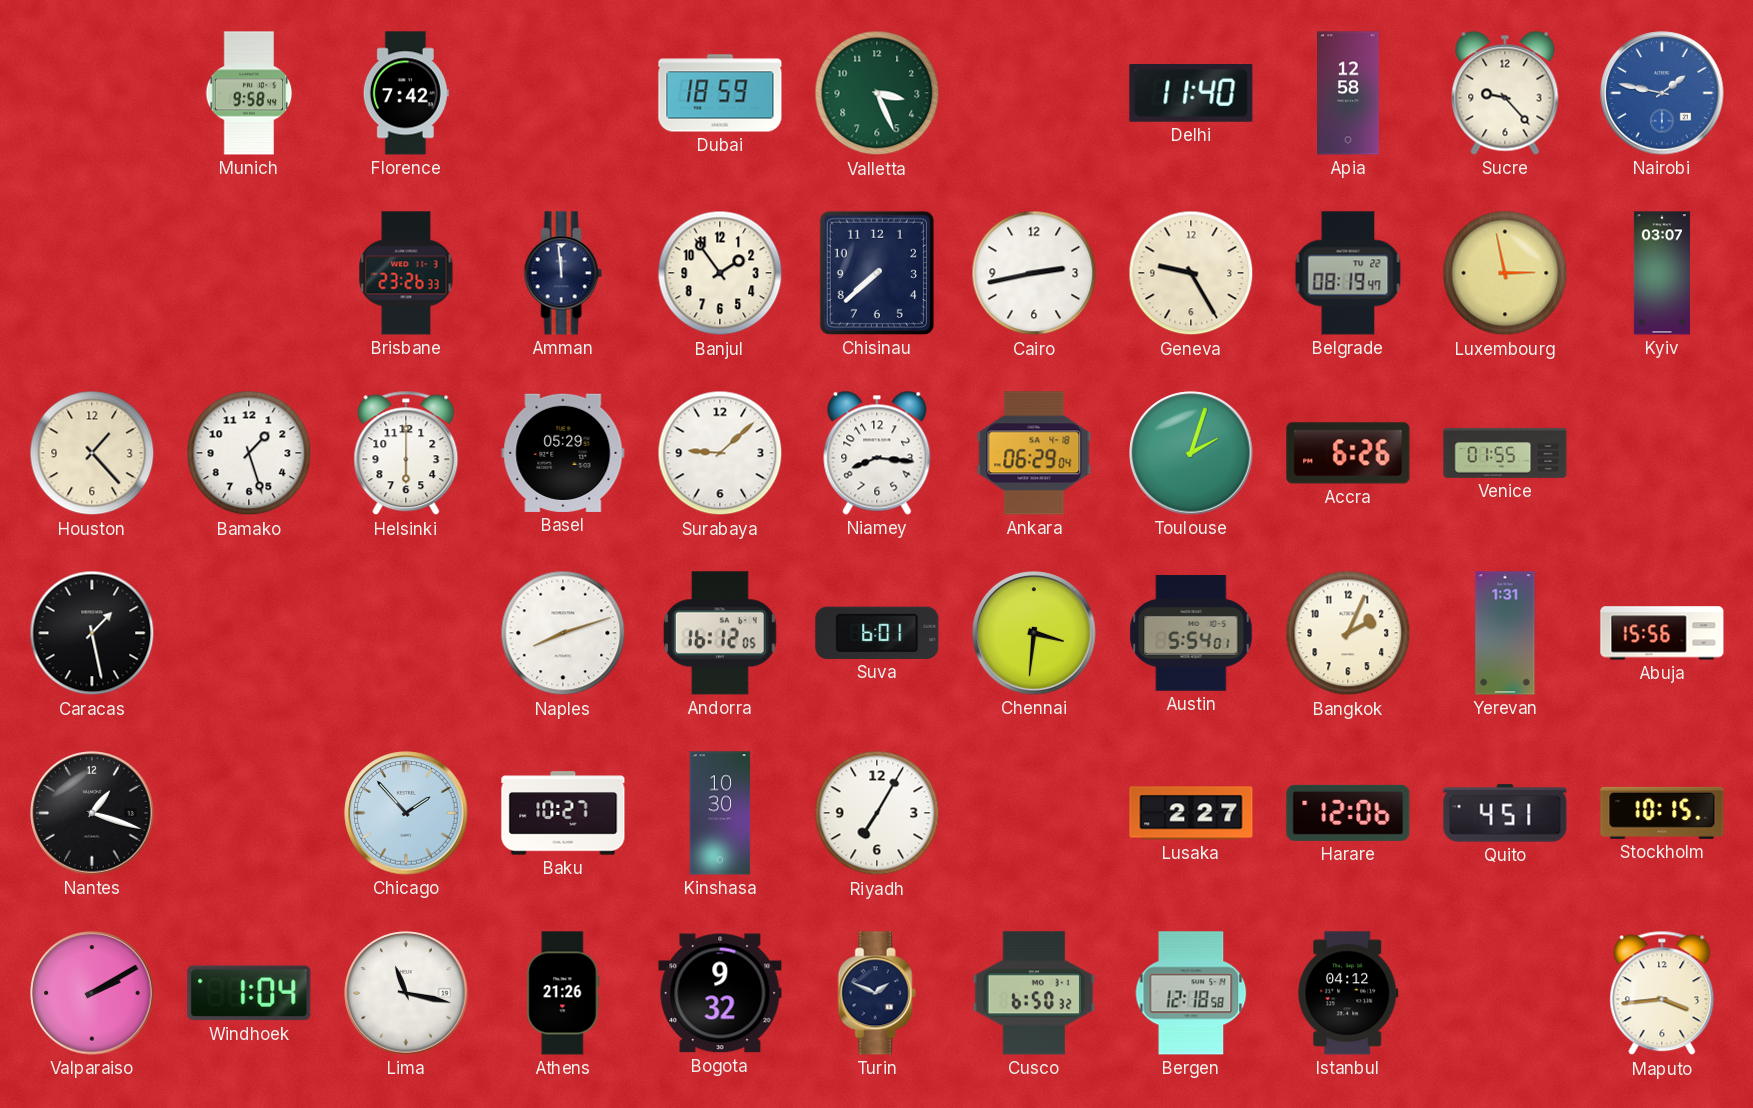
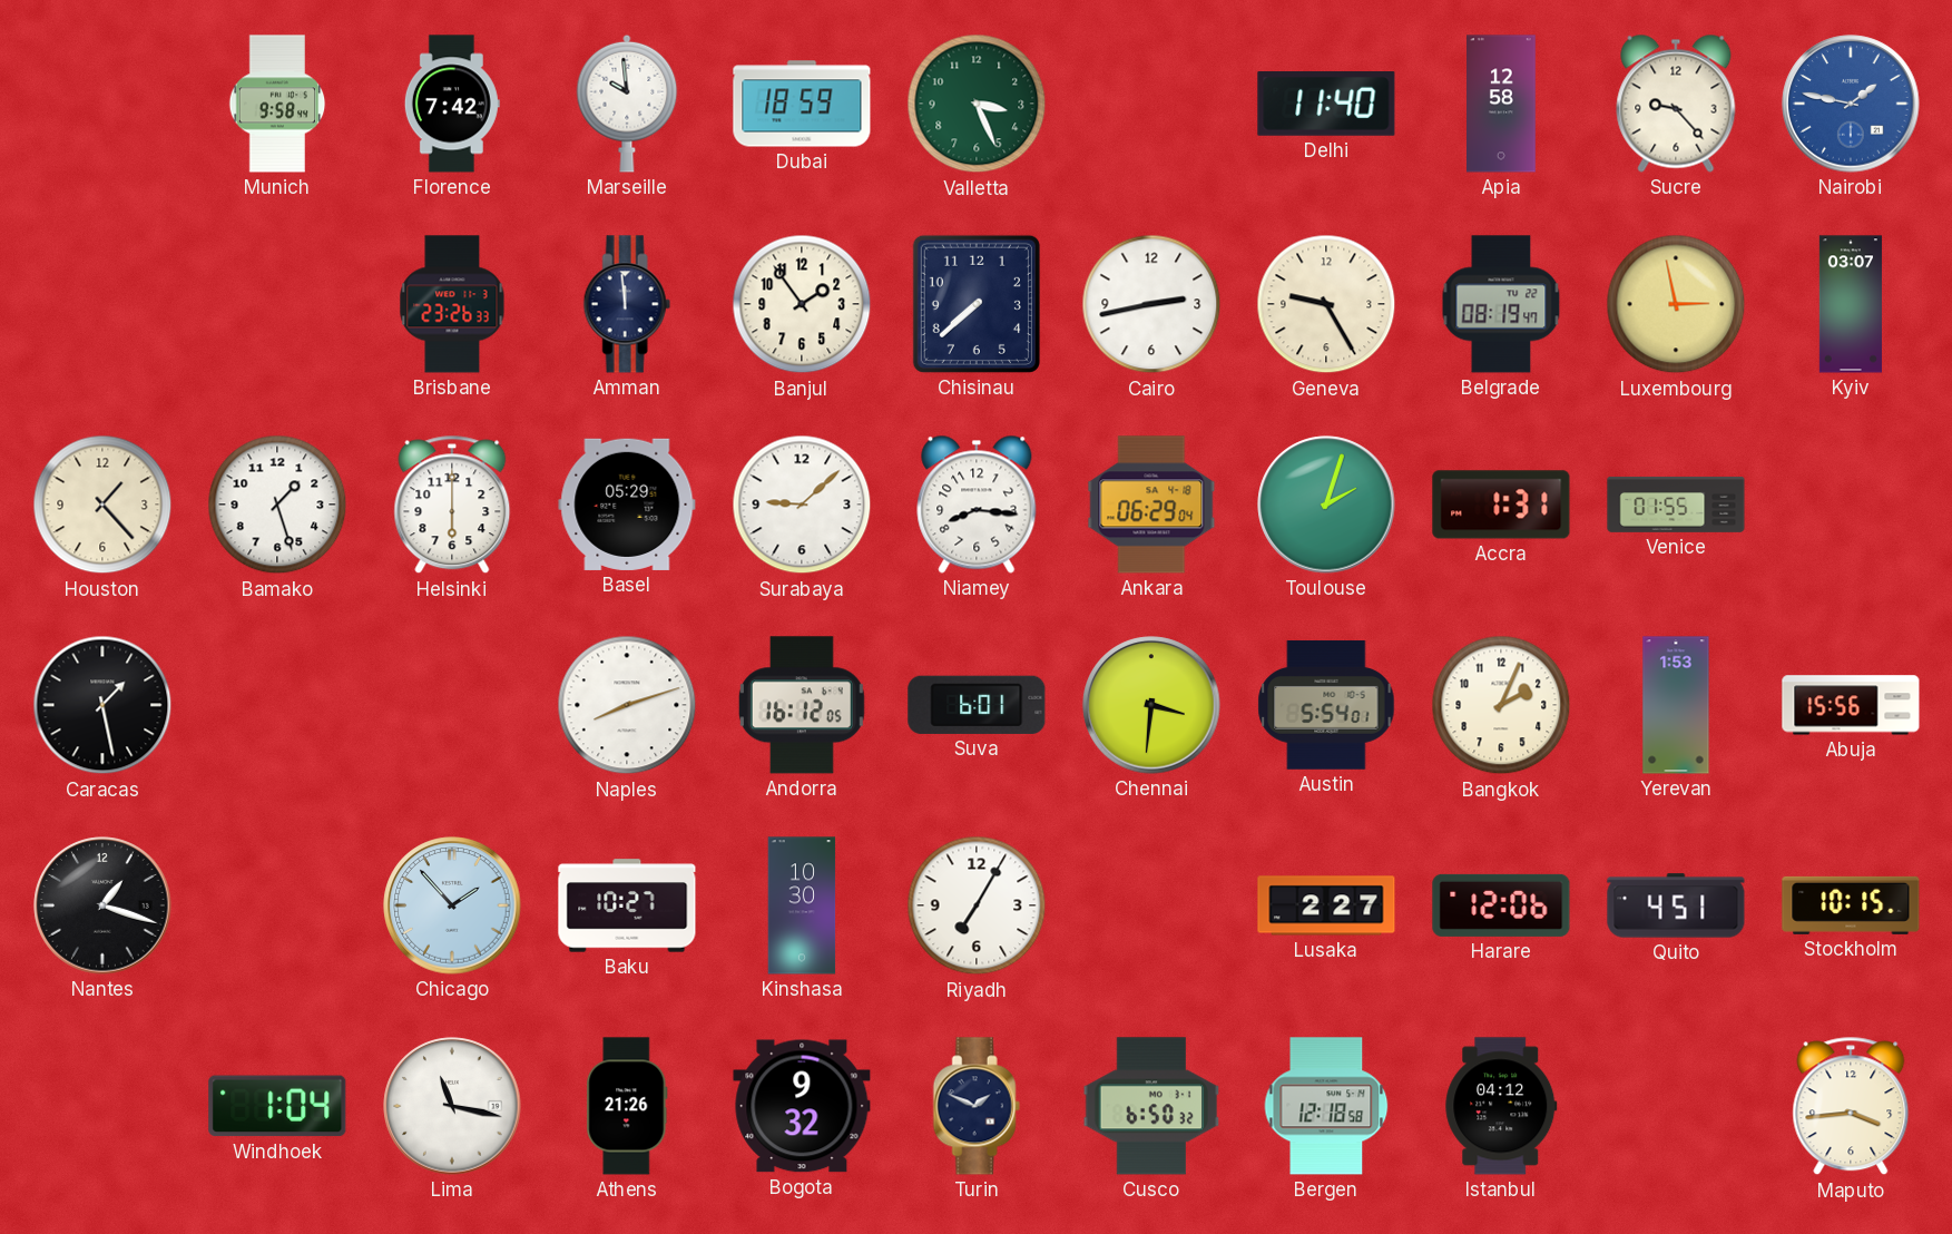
Marseille: none -> 9:59
Accra: 6:26 -> 1:31
Yerevan: 1:31 -> 1:53
Valparaiso: 2:10 -> none
